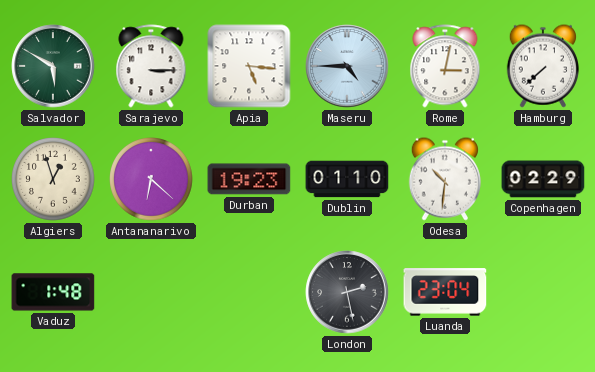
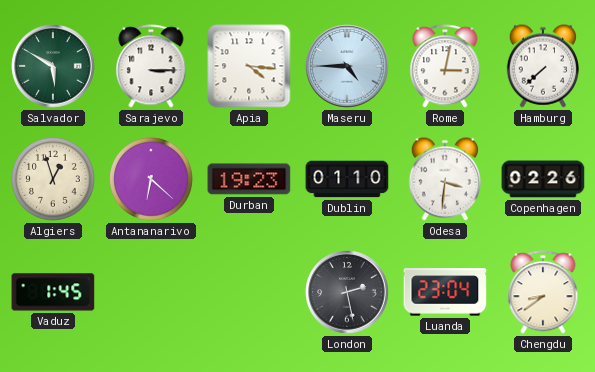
Apia: 5:16 -> 4:16
Odesa: 10:31 -> 3:31
Copenhagen: 02:29 -> 02:26
Vaduz: 1:48 -> 1:45
Chengdu: none -> 8:39
